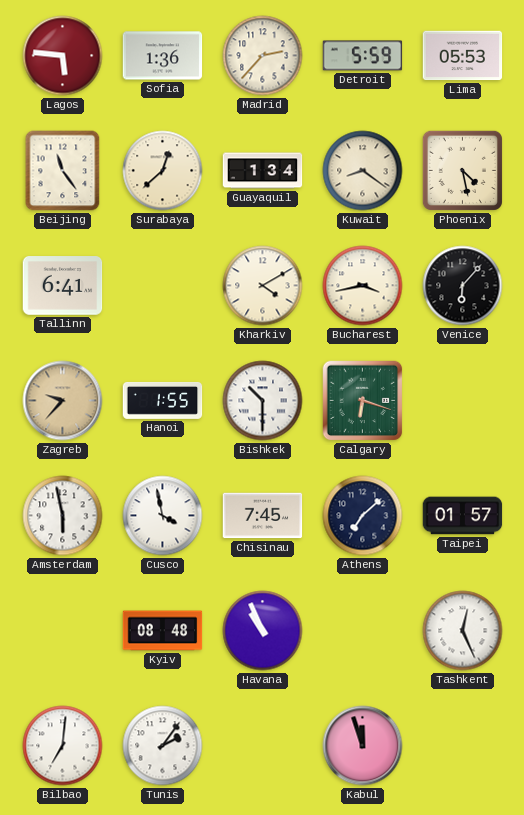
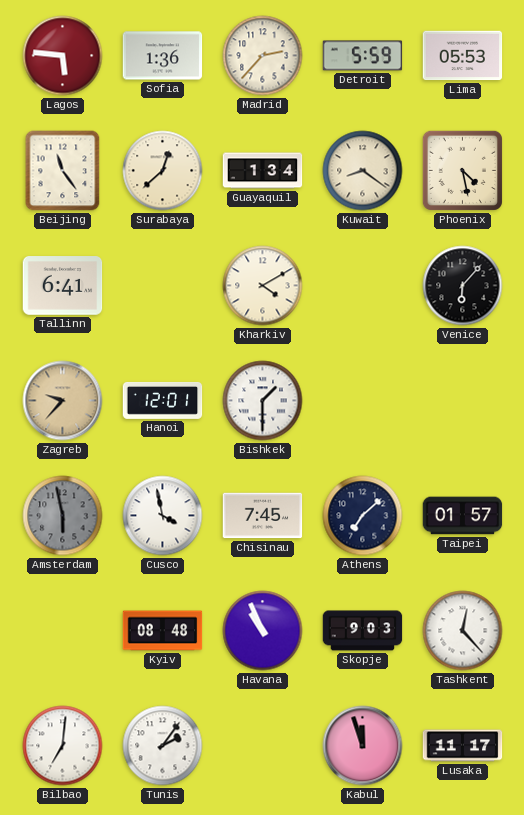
Bucharest: 3:43 -> none
Hanoi: 1:55 -> 12:01
Bishkek: 10:30 -> 1:30
Calgary: 6:18 -> none
Amsterdam dial: white -> grey
Skopje: none -> 9:03
Tashkent: 12:26 -> 12:23
Lusaka: none -> 11:17
